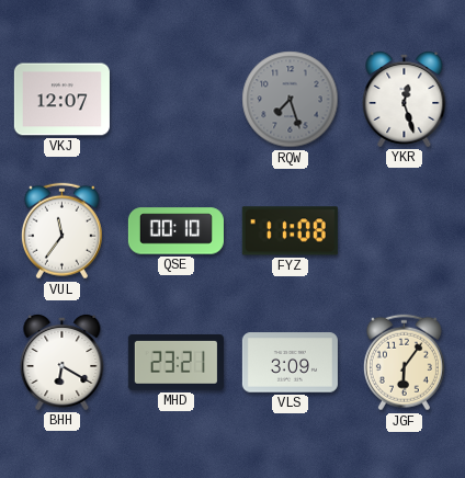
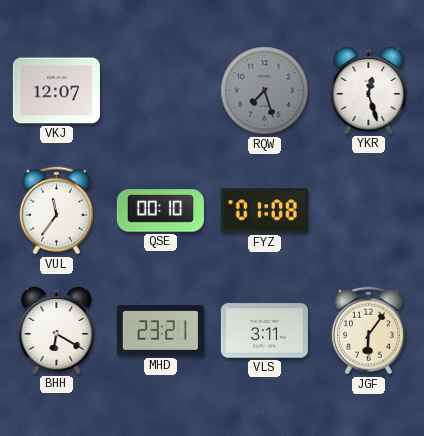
FYZ: 11:08 -> 01:08
VLS: 3:09 -> 3:11
